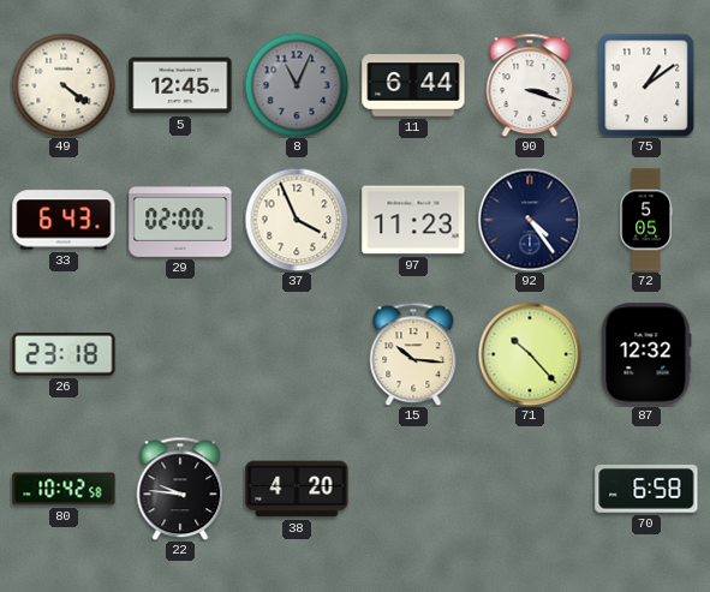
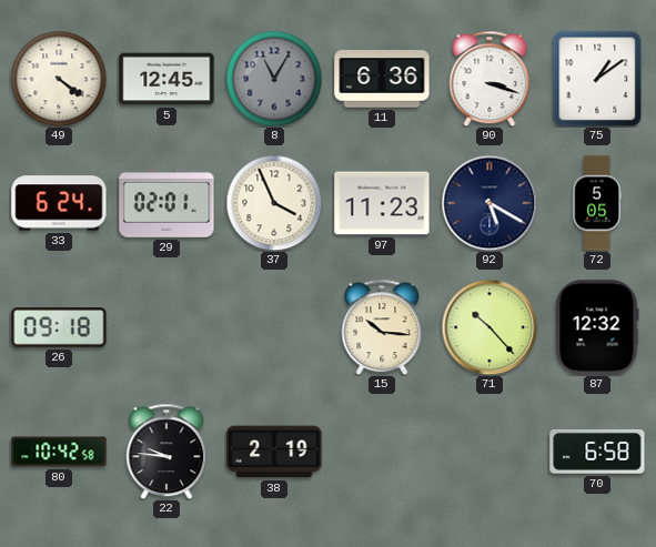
8: 11:04 -> 11:05
11: 6:44 -> 6:36
33: 6:43 -> 6:24
29: 02:00 -> 02:01
92: 4:24 -> 5:20
26: 23:18 -> 09:18
38: 4:20 -> 2:19
